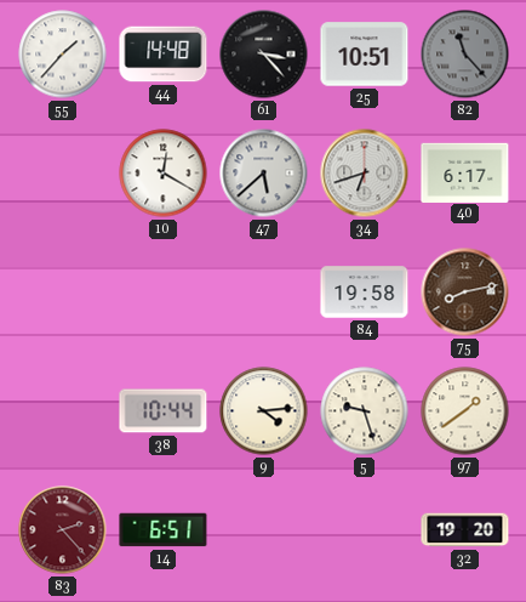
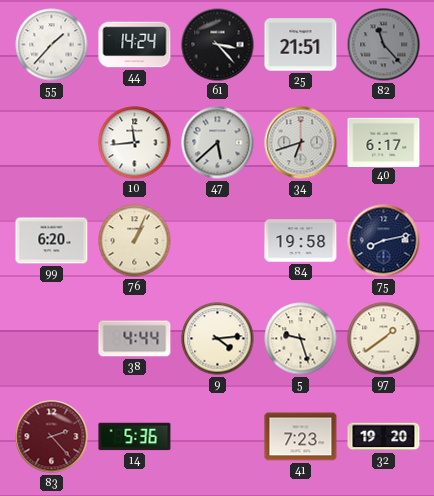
44: 14:48 -> 14:24
25: 10:51 -> 21:51
10: 12:20 -> 11:44
99: none -> 6:20
76: none -> 1:04
75 dial: brown -> navy
38: 10:44 -> 4:44
14: 6:51 -> 5:36
41: none -> 7:23
